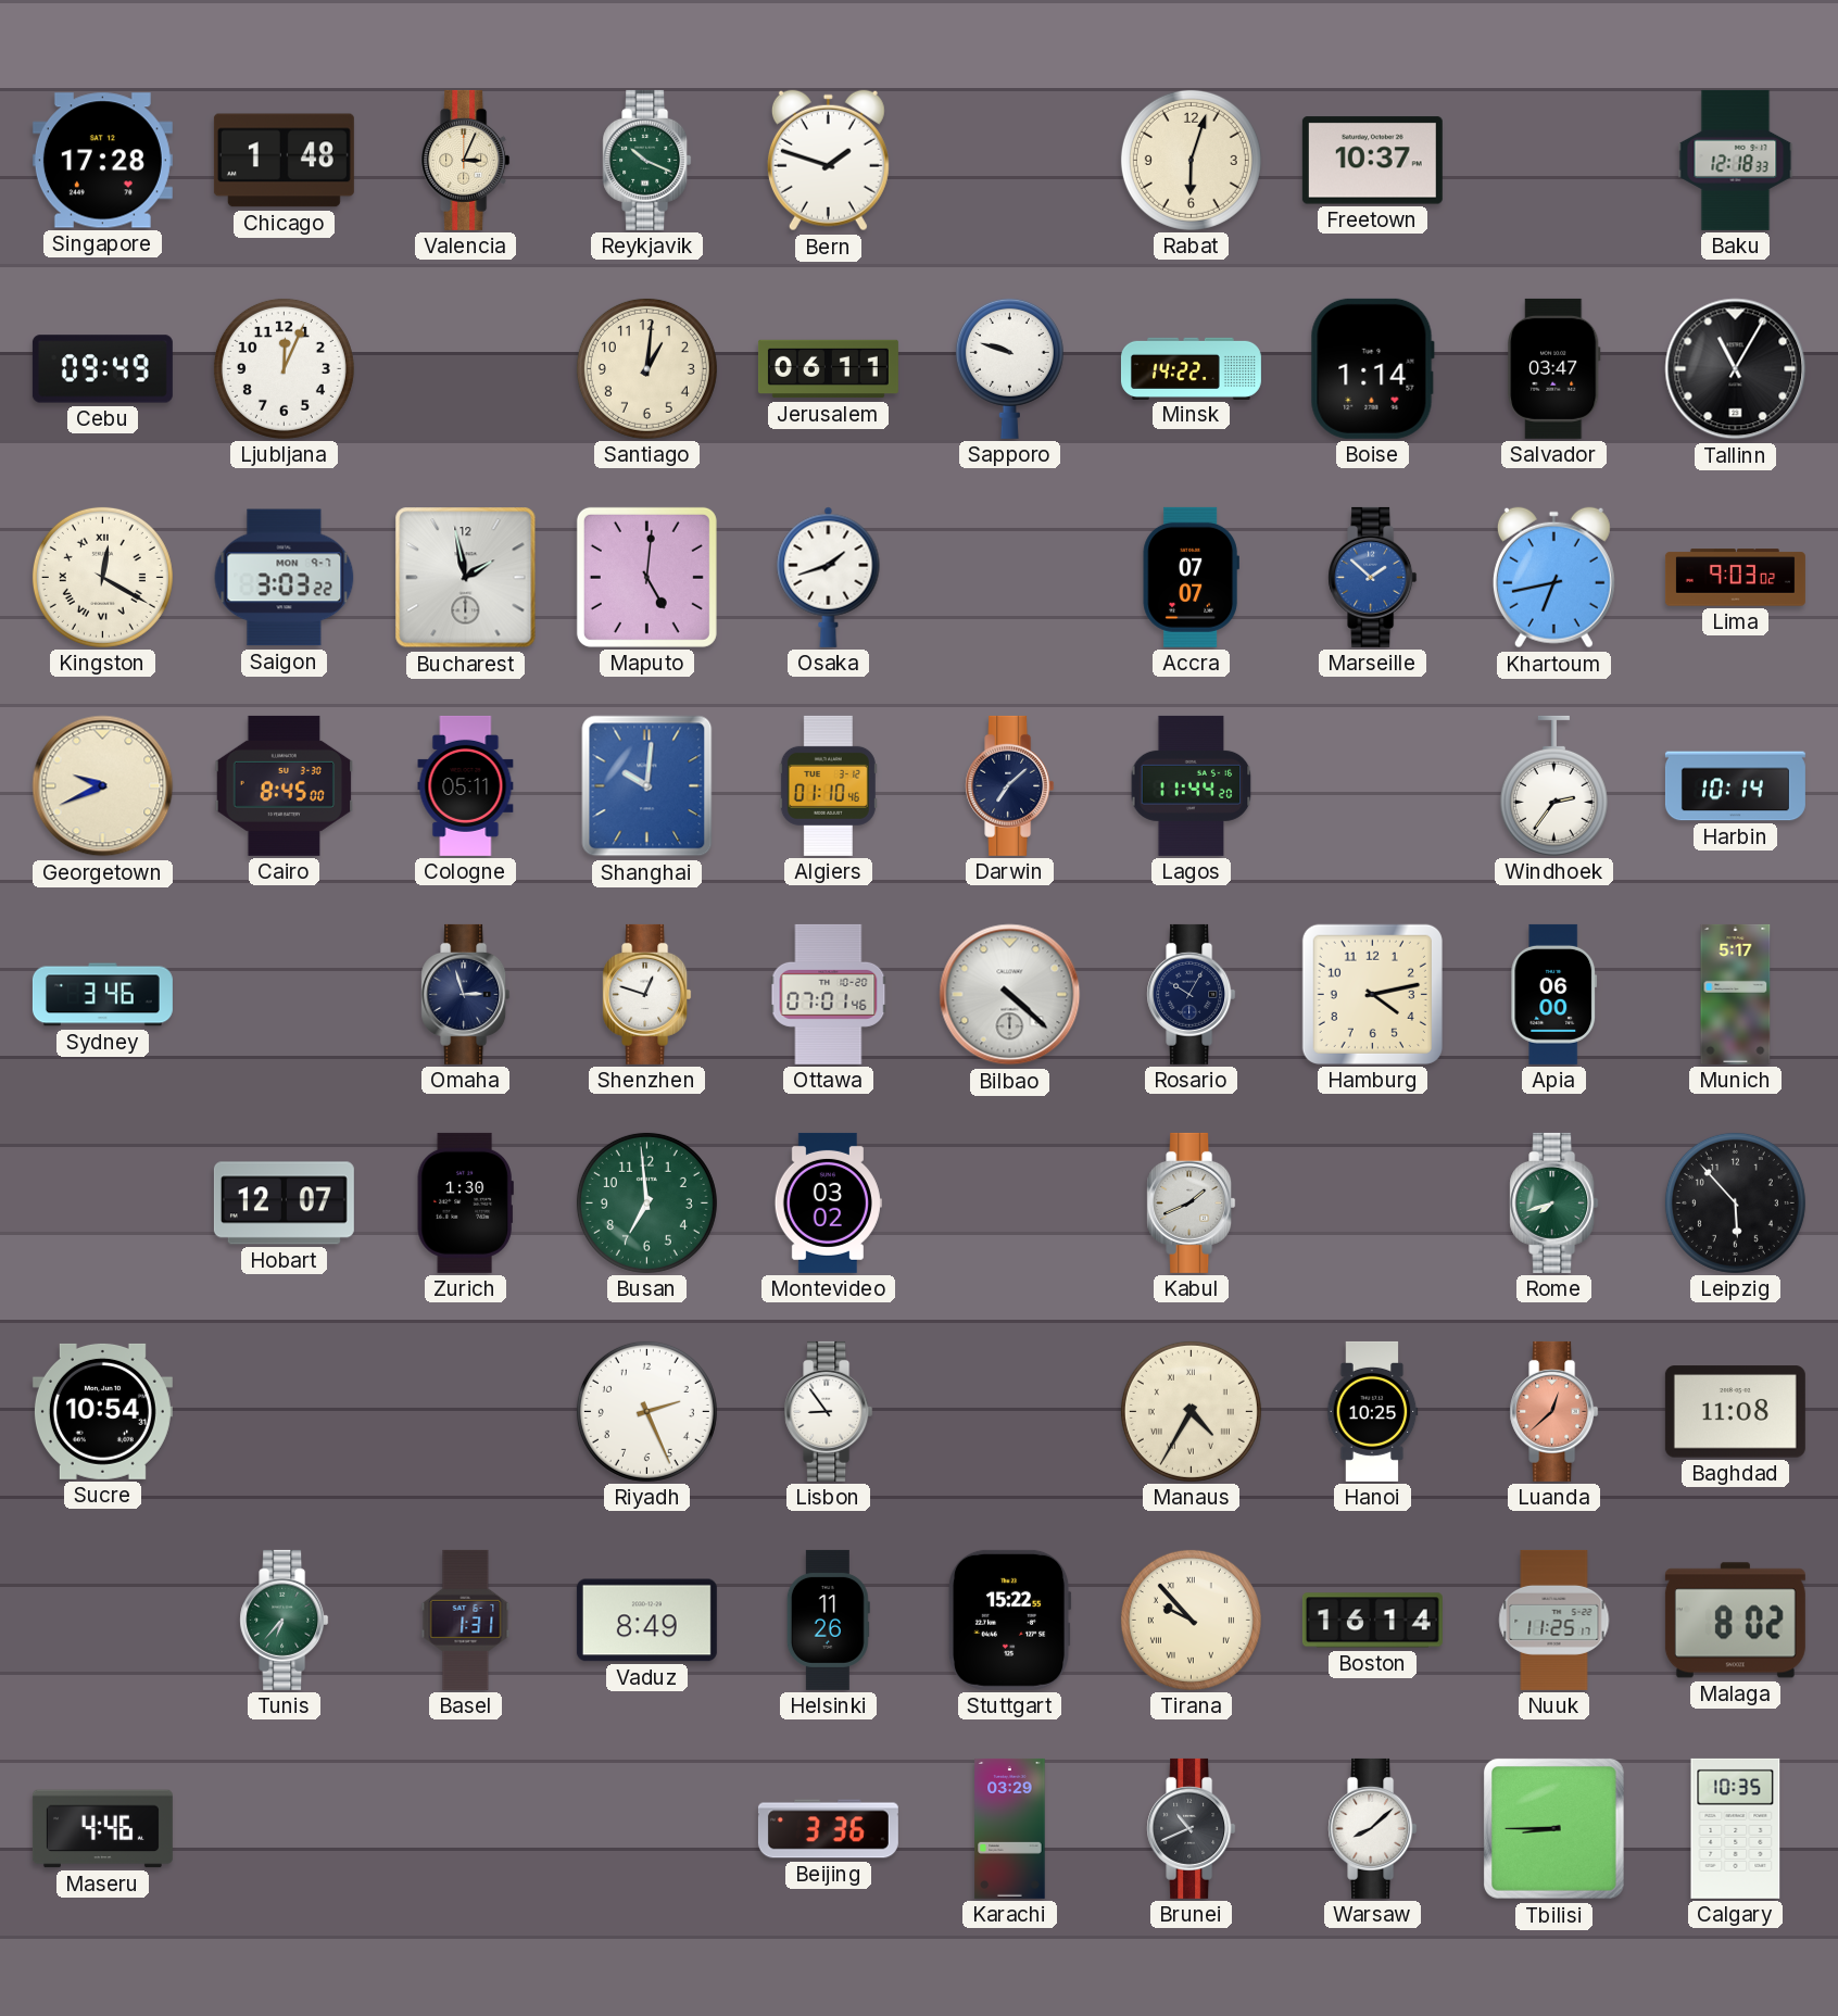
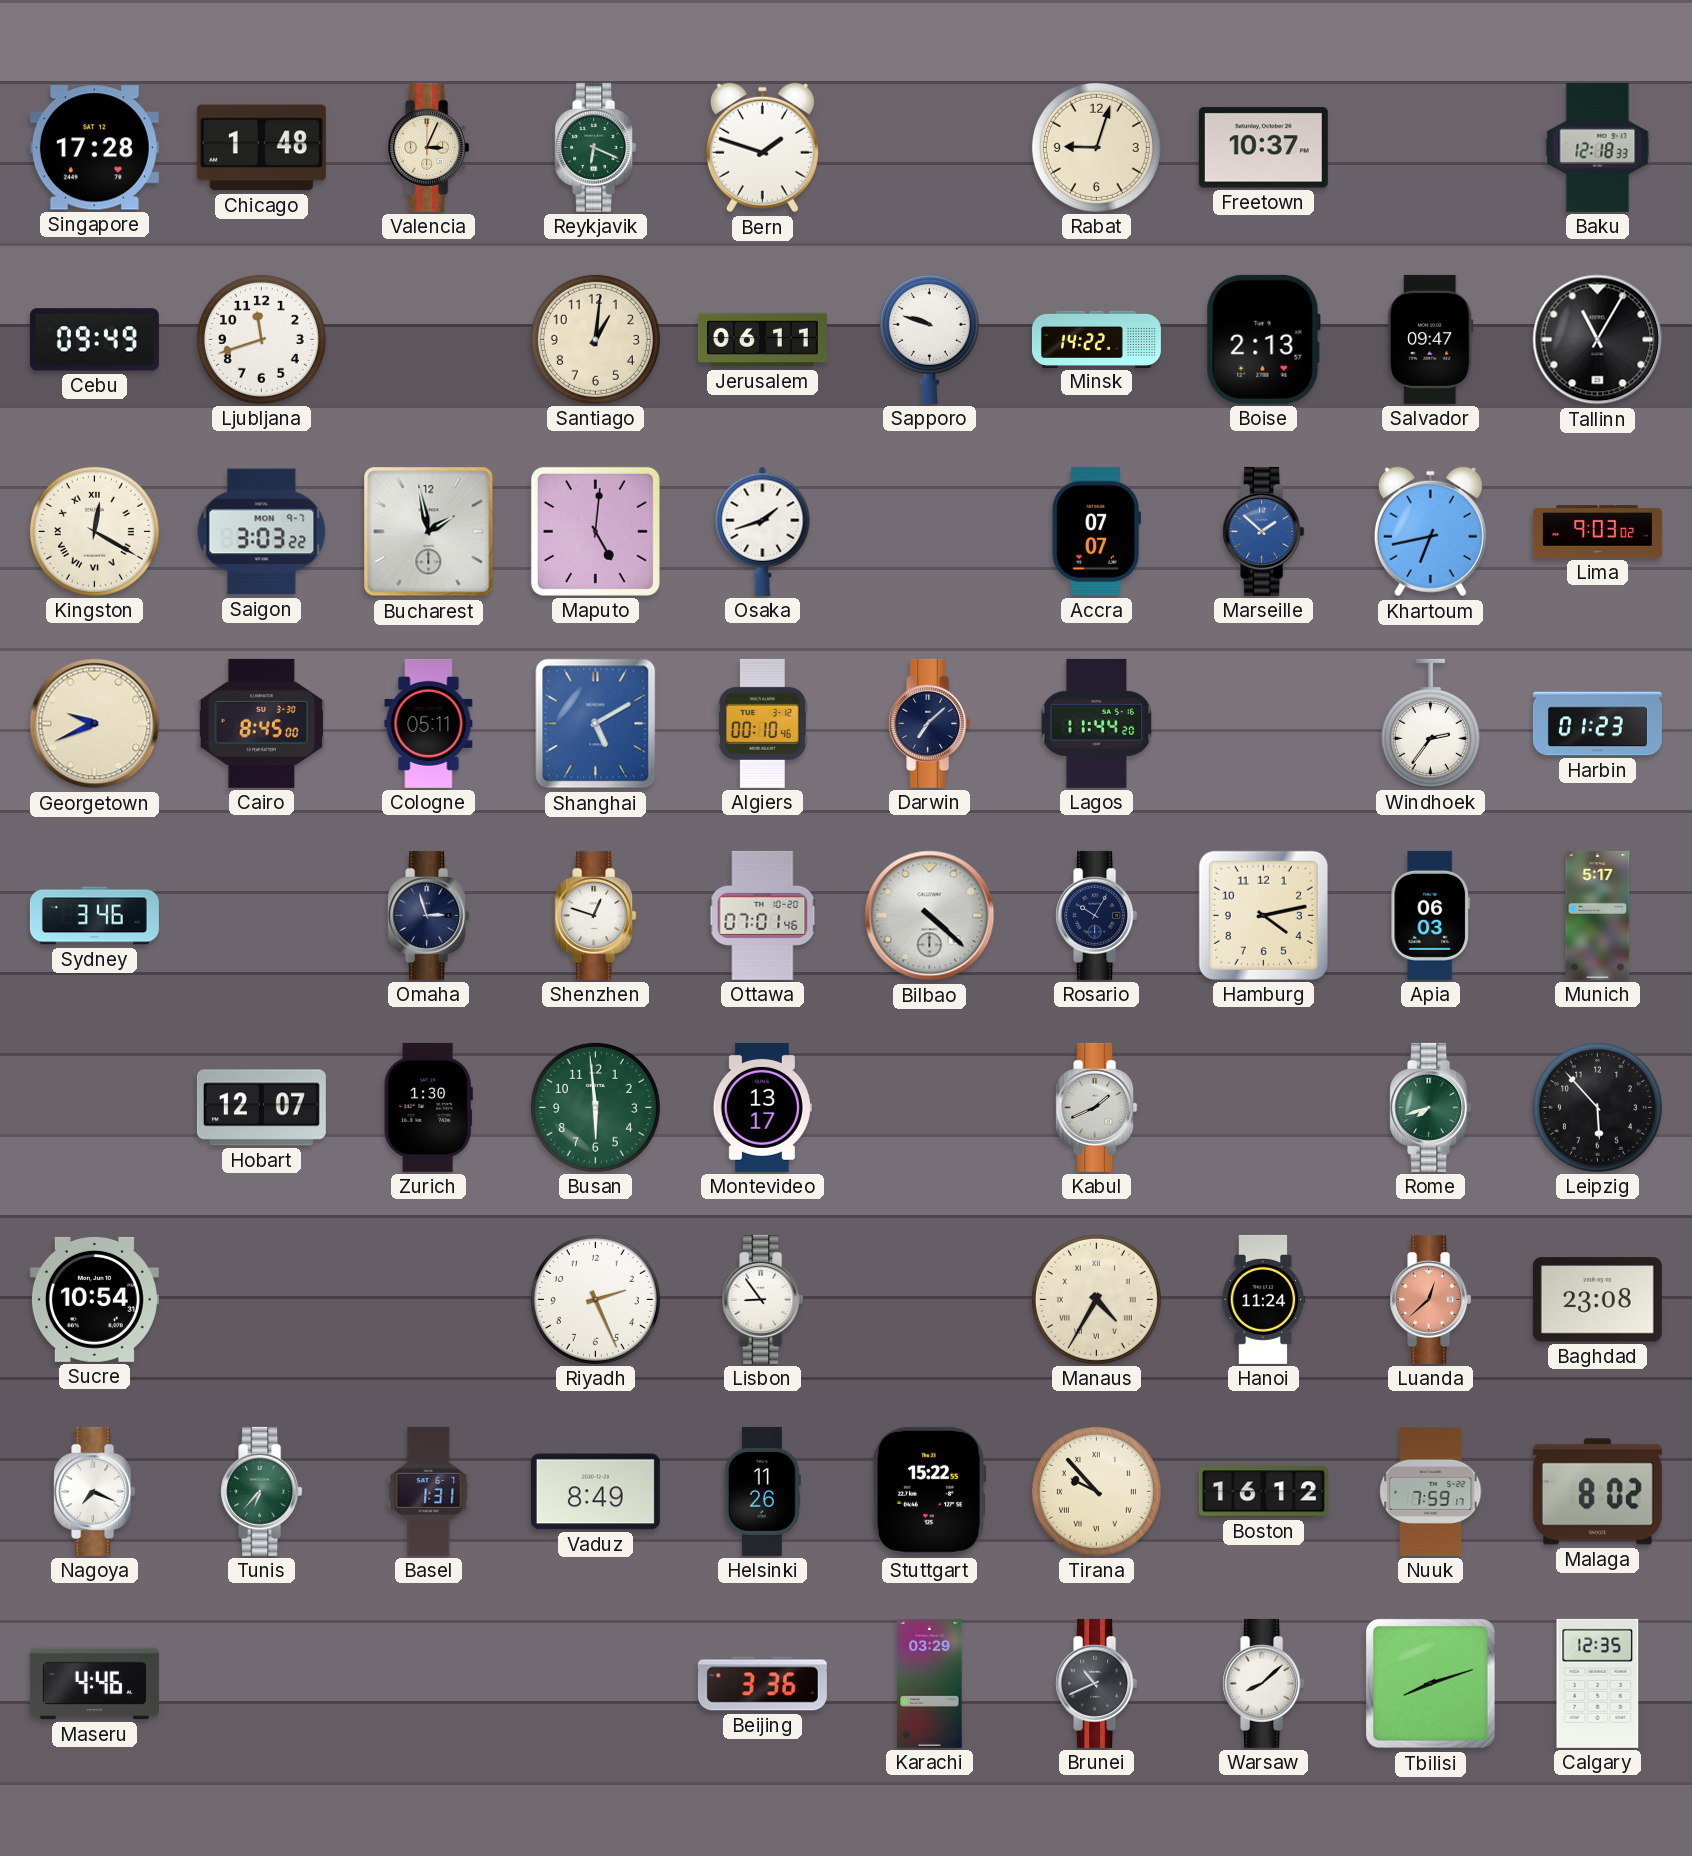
Reykjavik: 10:19 -> 6:19
Rabat: 6:03 -> 9:03
Ljubljana: 12:04 -> 11:42
Boise: 1:14 -> 2:13
Salvador: 03:47 -> 09:47
Shanghai: 10:01 -> 5:10
Algiers: 01:10 -> 00:10
Harbin: 10:14 -> 01:23
Apia: 06:00 -> 06:03
Busan: 6:59 -> 5:59
Montevideo: 03:02 -> 13:17
Hanoi: 10:25 -> 11:24
Baghdad: 11:08 -> 23:08
Nagoya: none -> 7:19
Boston: 16:14 -> 16:12
Nuuk: 11:25 -> 7:59
Tbilisi: 8:45 -> 8:12
Calgary: 10:35 -> 12:35
